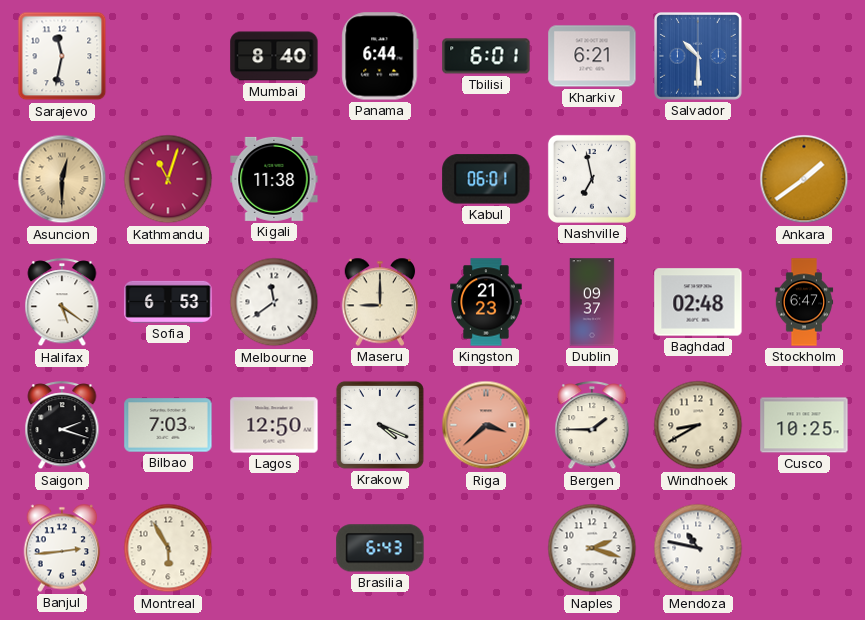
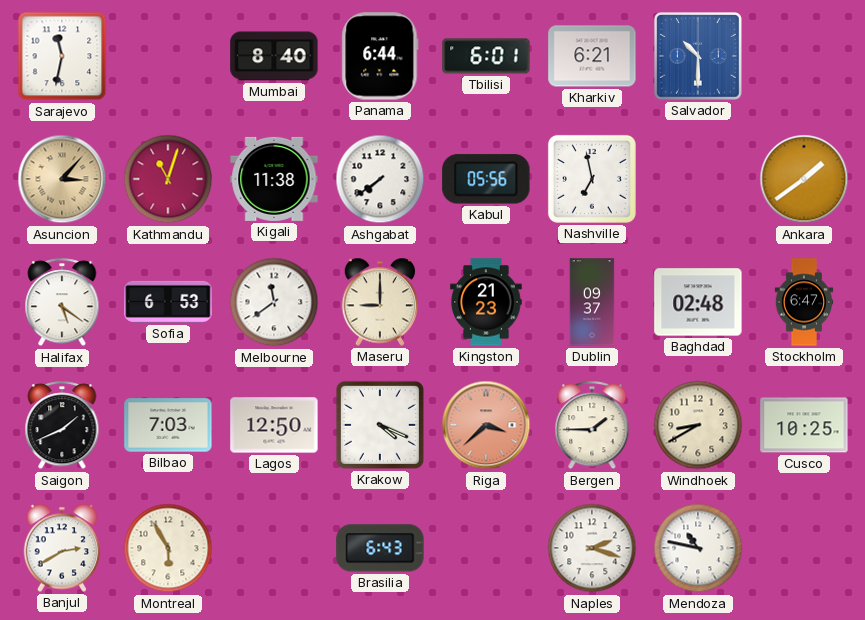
Asuncion: 12:30 -> 3:07
Ashgabat: none -> 7:39
Kabul: 06:01 -> 05:56
Saigon: 2:18 -> 1:41
Banjul: 2:44 -> 2:40
